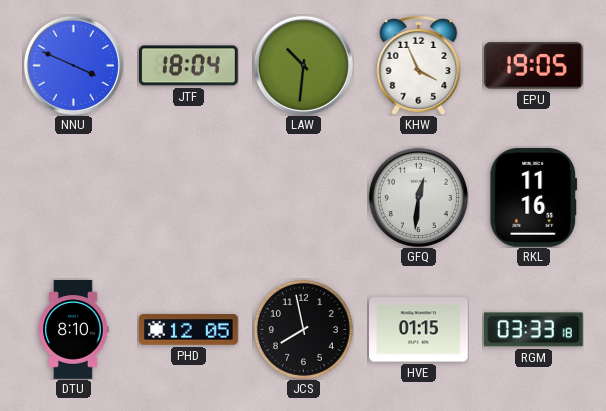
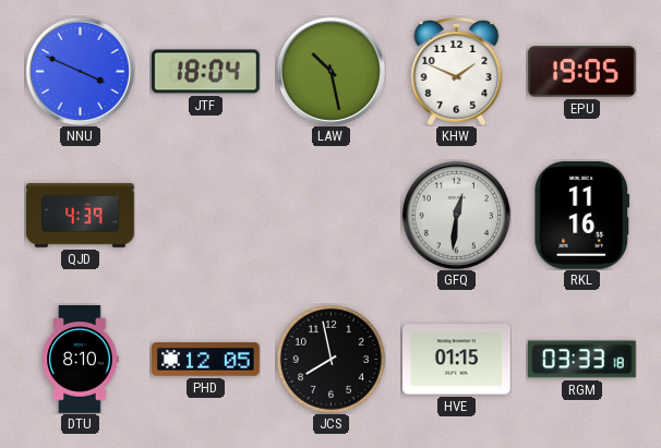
LAW: 10:31 -> 10:28
KHW: 3:56 -> 1:49
QJD: none -> 4:39
